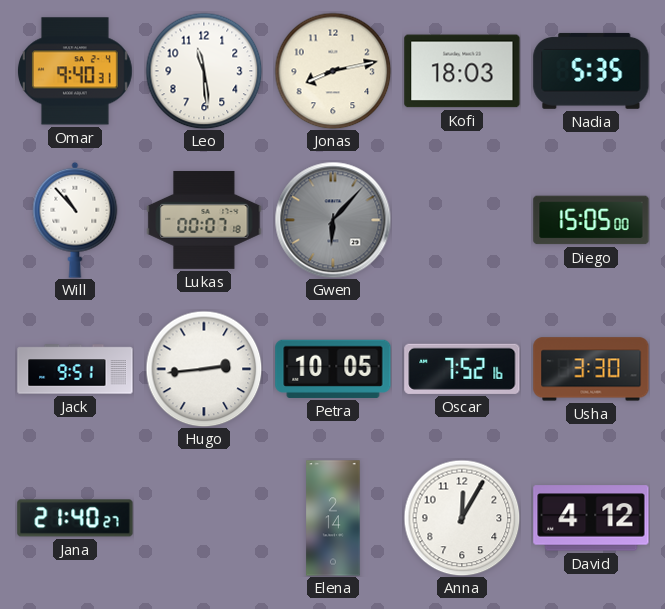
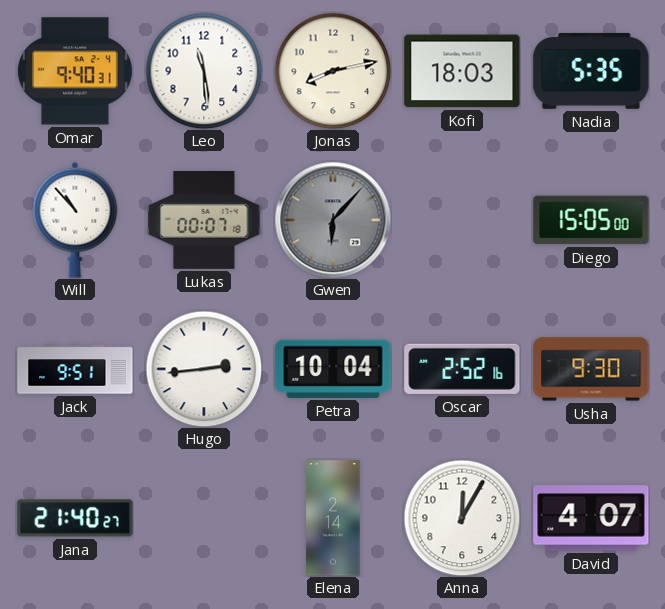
Petra: 10:05 -> 10:04
Oscar: 7:52 -> 2:52
Usha: 3:30 -> 9:30
David: 4:12 -> 4:07
